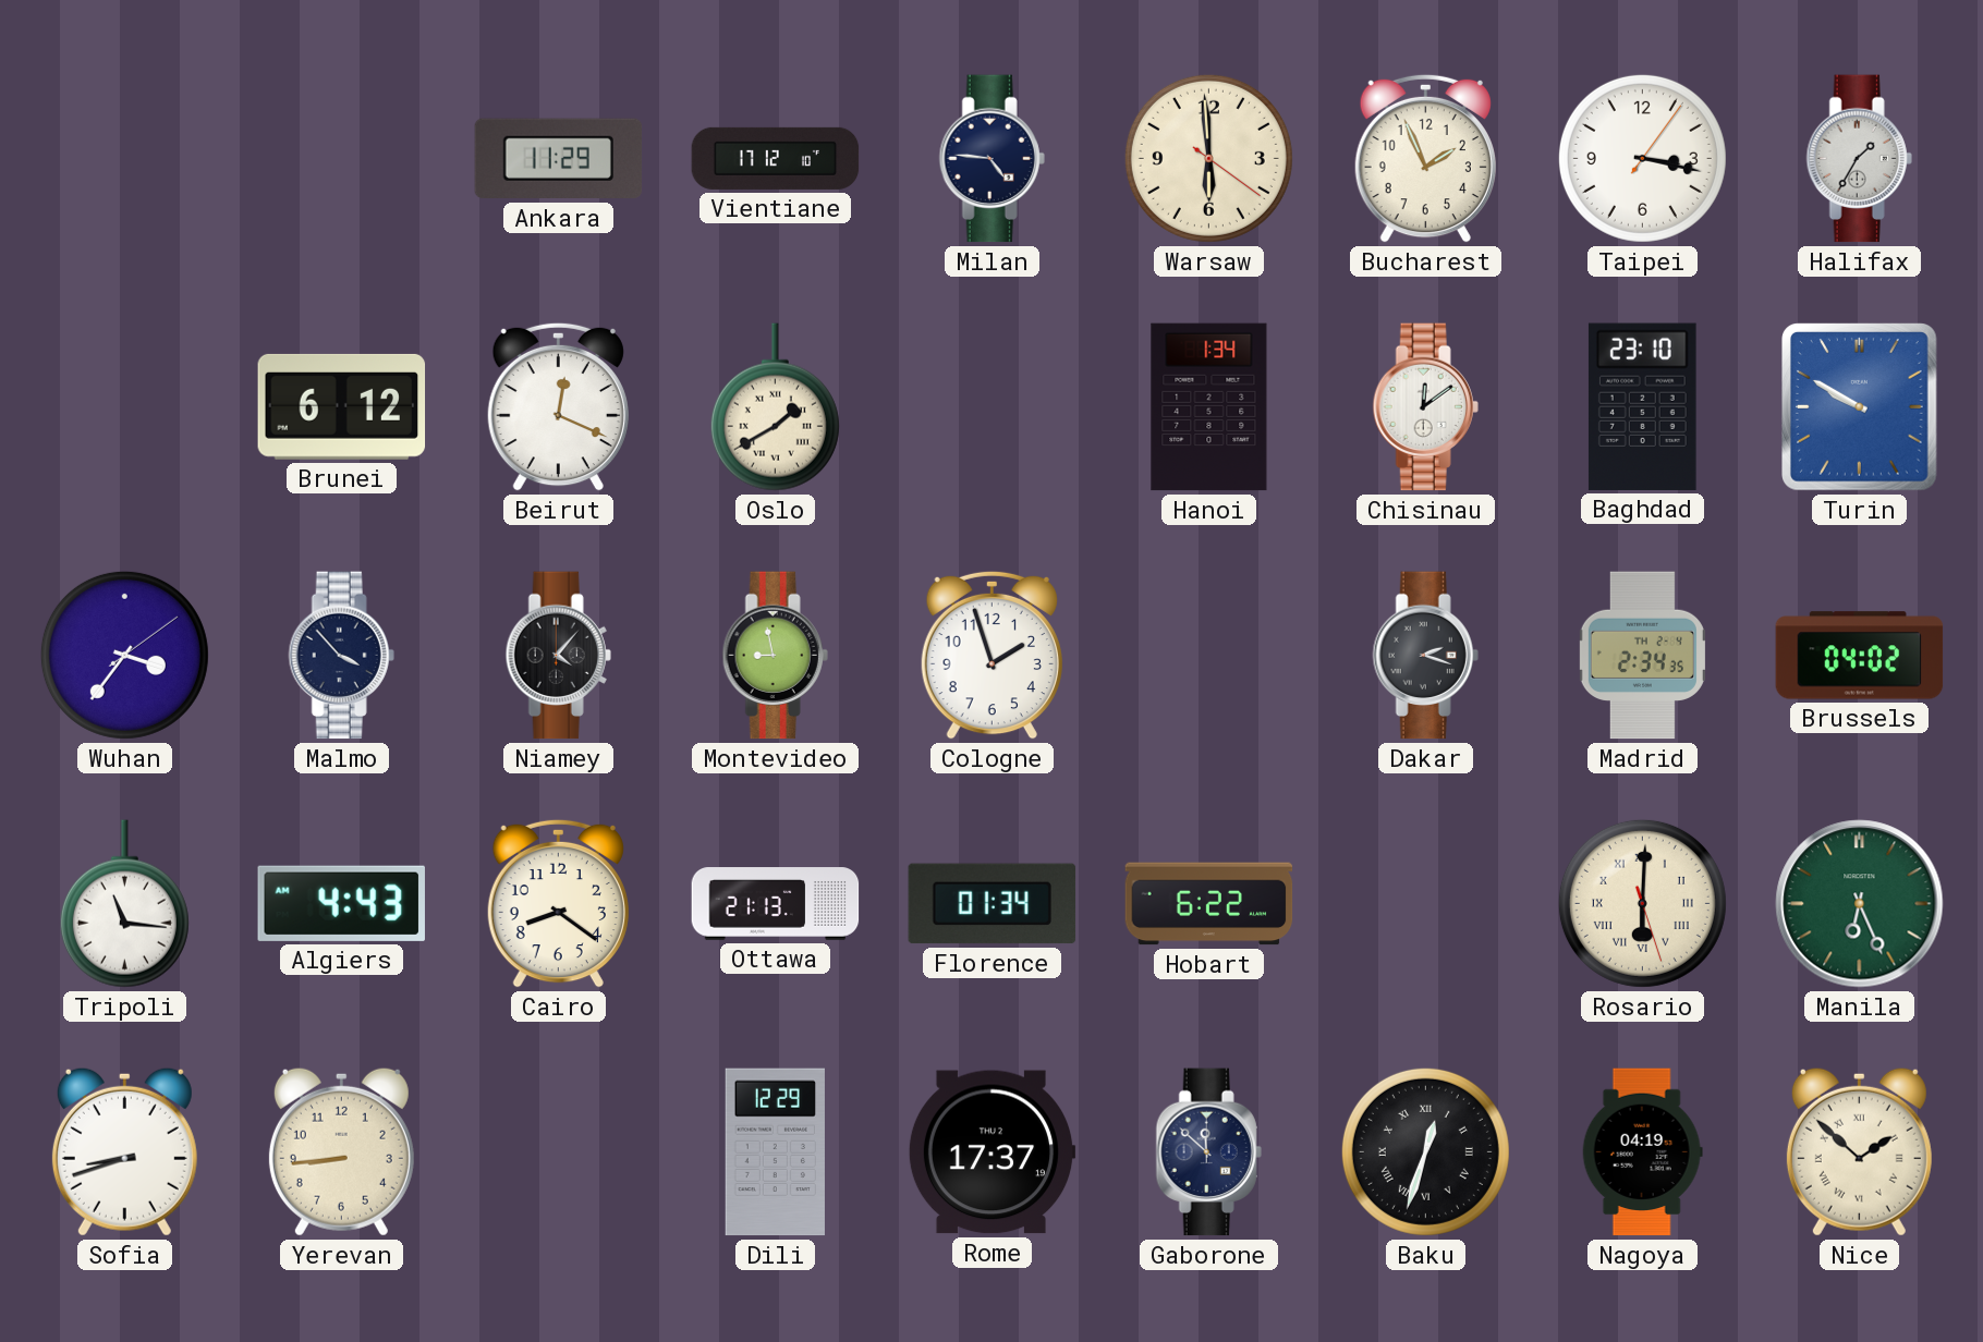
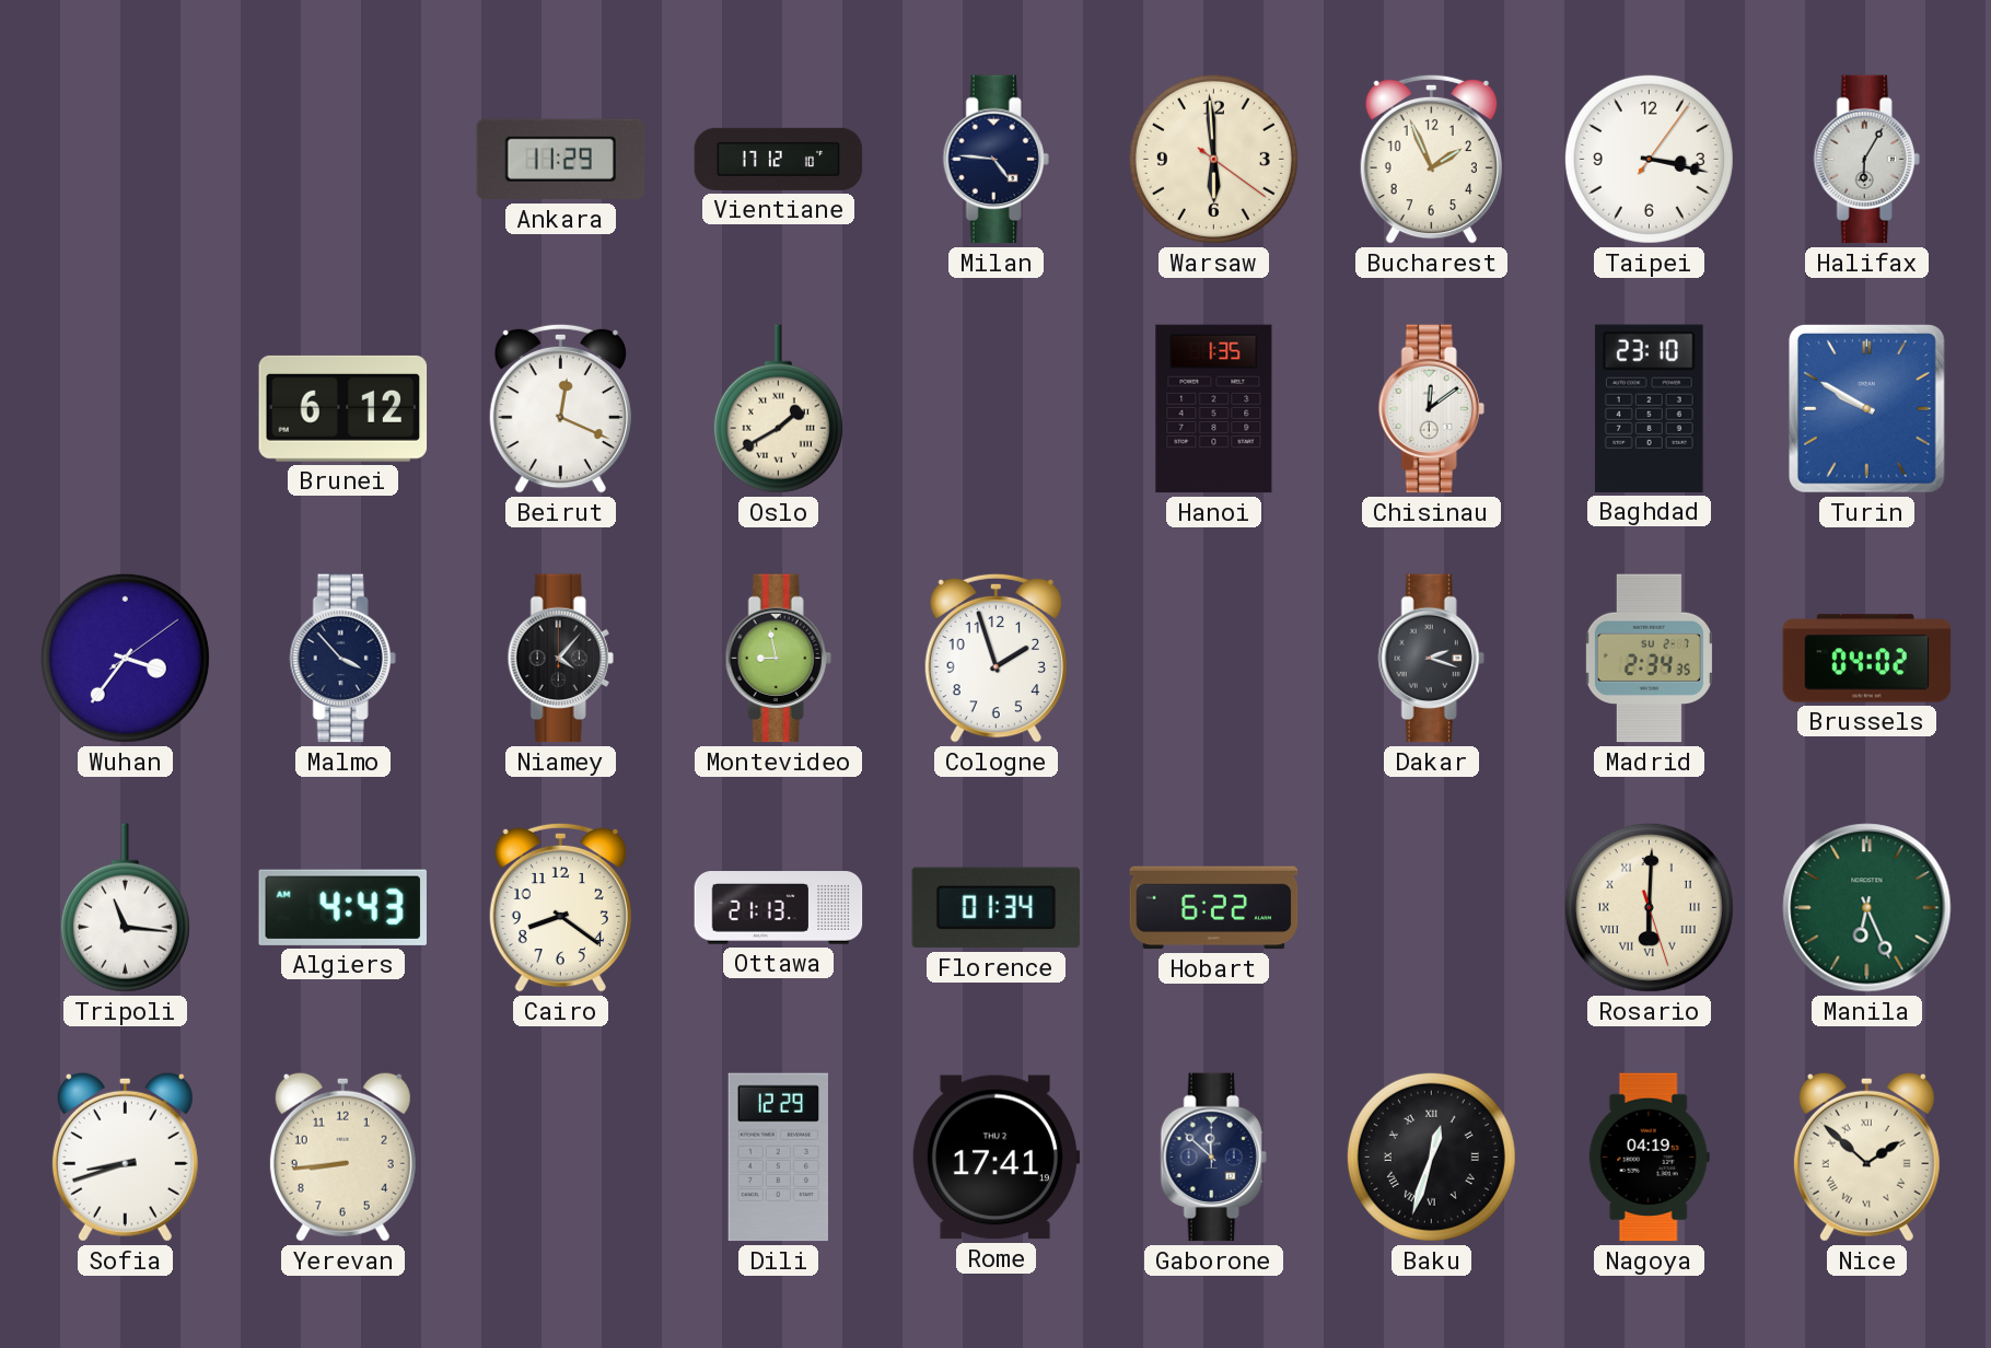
Halifax: 1:35 -> 6:05
Hanoi: 1:34 -> 1:35
Madrid date: TH 2-4 -> SU 2-7
Rome: 17:37 -> 17:41
